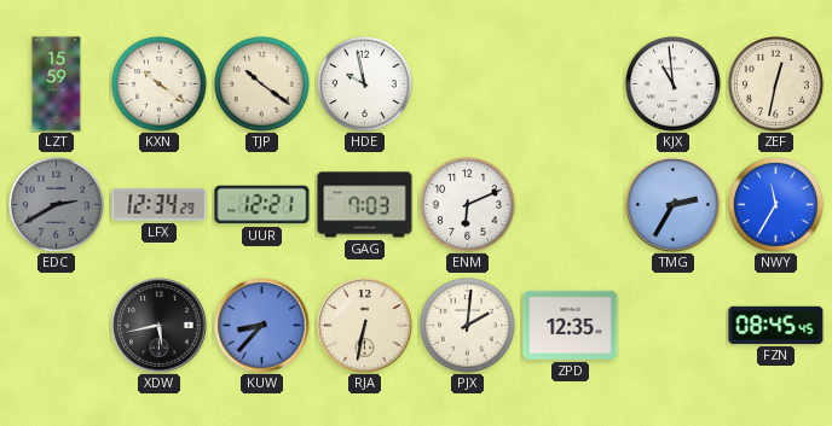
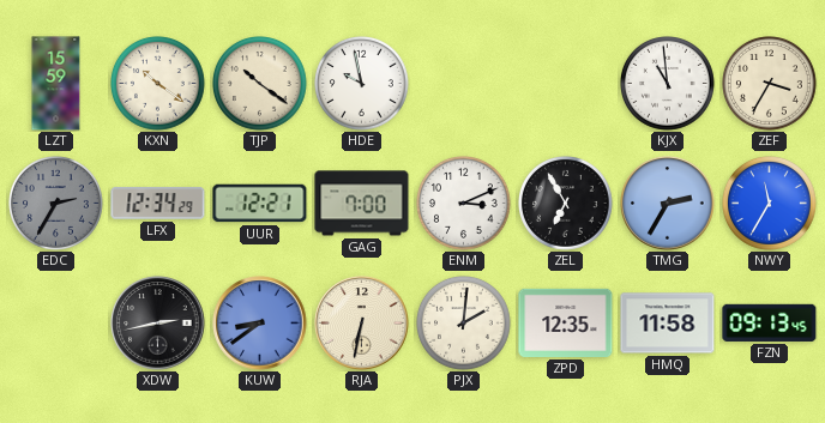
ZEF: 12:32 -> 3:35
EDC: 2:40 -> 2:35
GAG: 7:03 -> 7:00
ENM: 6:11 -> 3:11
ZEL: none -> 6:55
XDW: 5:43 -> 2:43
KUW: 8:37 -> 8:39
HMQ: none -> 11:58
FZN: 08:45 -> 09:13
